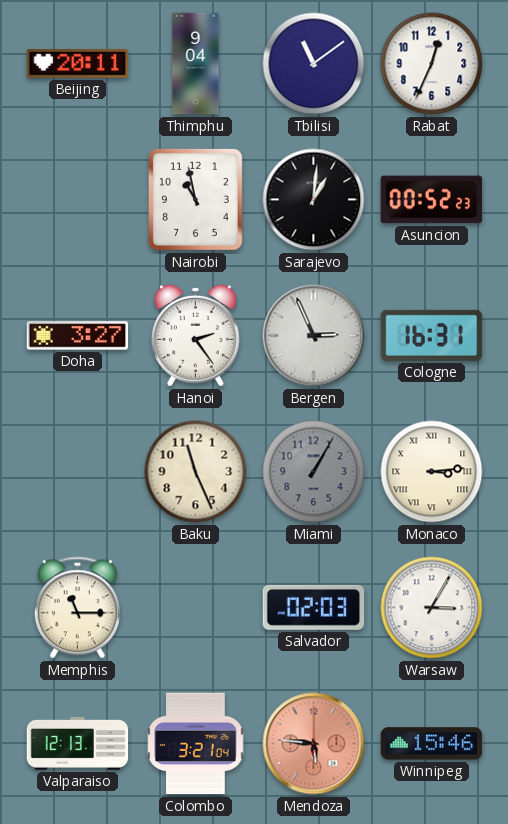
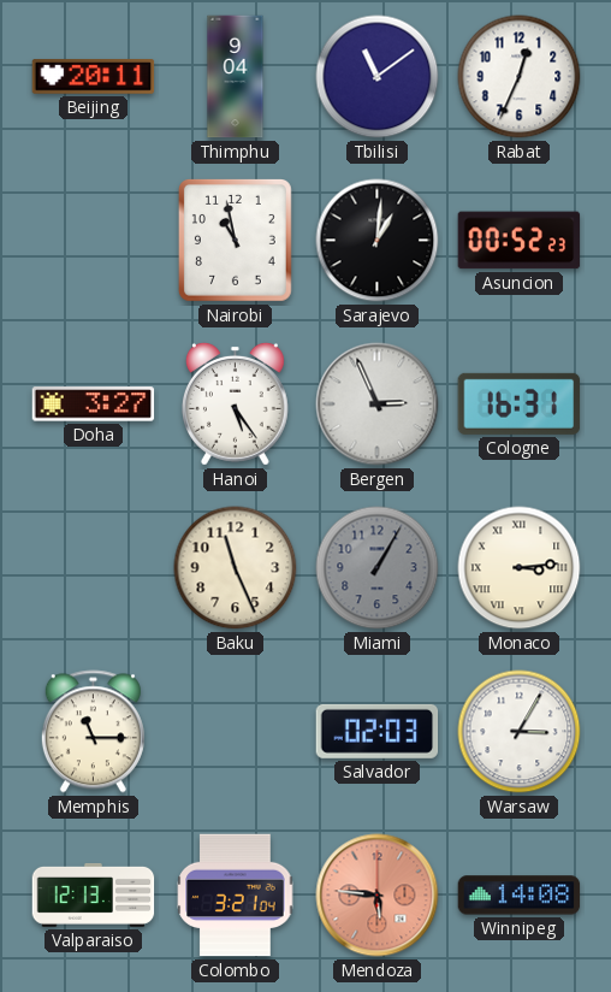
Hanoi: 2:24 -> 5:24
Winnipeg: 15:46 -> 14:08
